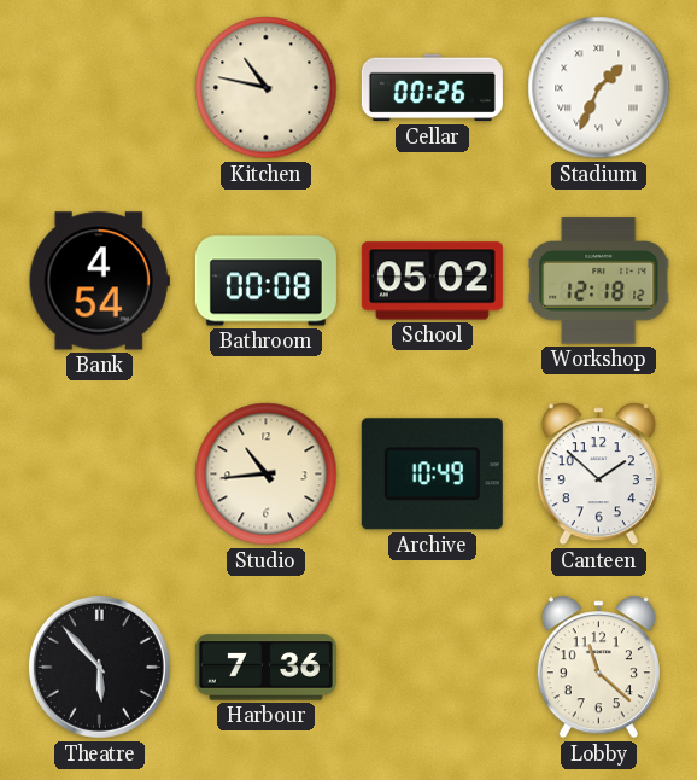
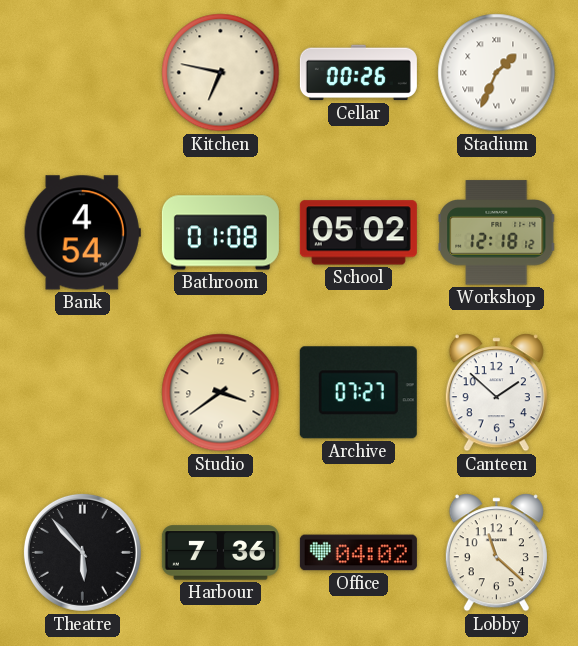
Kitchen: 10:47 -> 6:47
Bathroom: 00:08 -> 01:08
Studio: 10:44 -> 3:39
Archive: 10:49 -> 07:27
Office: none -> 04:02
